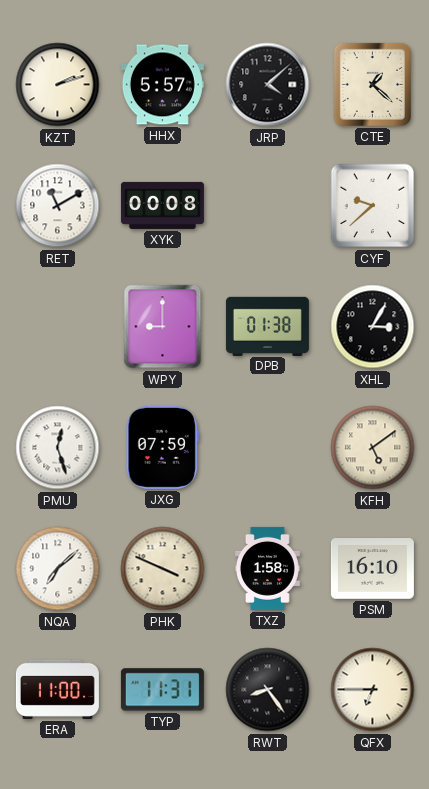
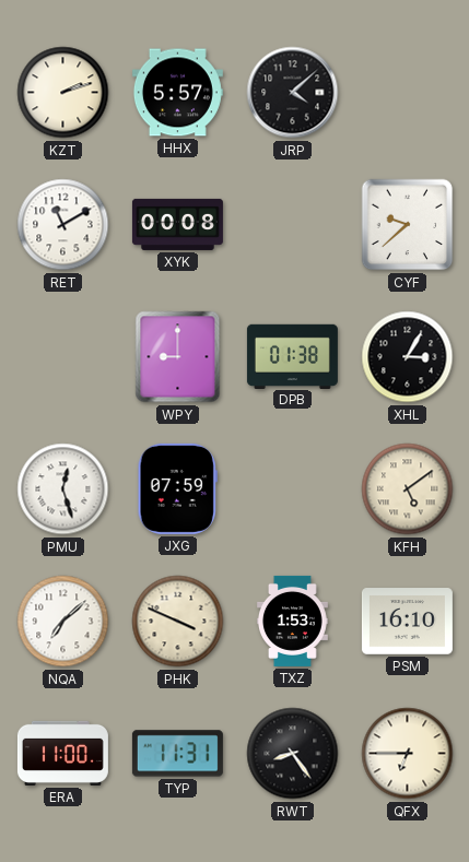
CTE: 1:22 -> none
TXZ: 1:58 -> 1:53
